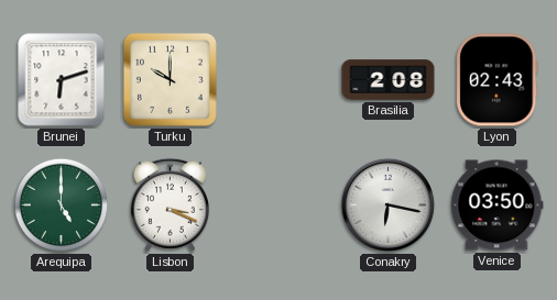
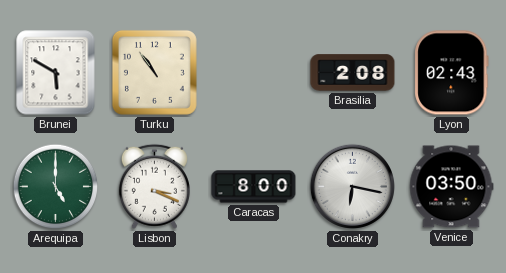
Brunei: 6:12 -> 5:50
Turku: 10:00 -> 10:54
Caracas: none -> 8:00
